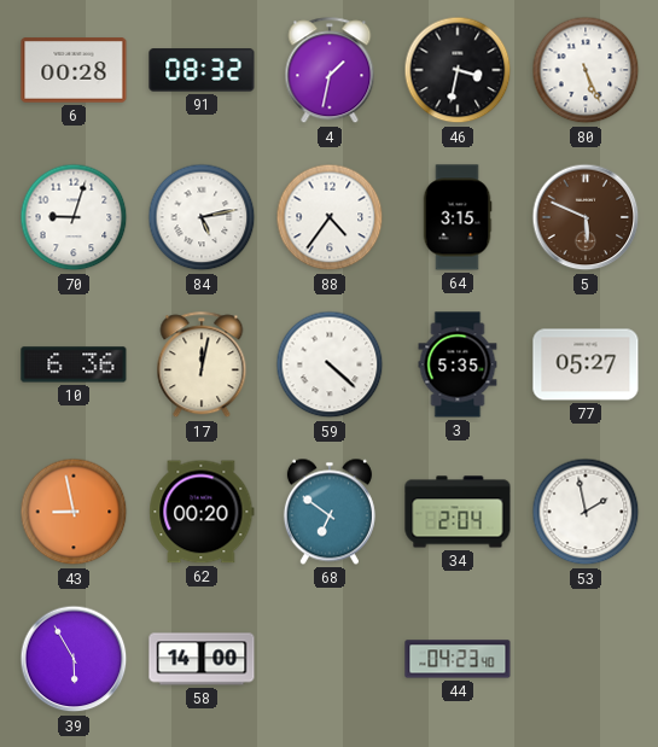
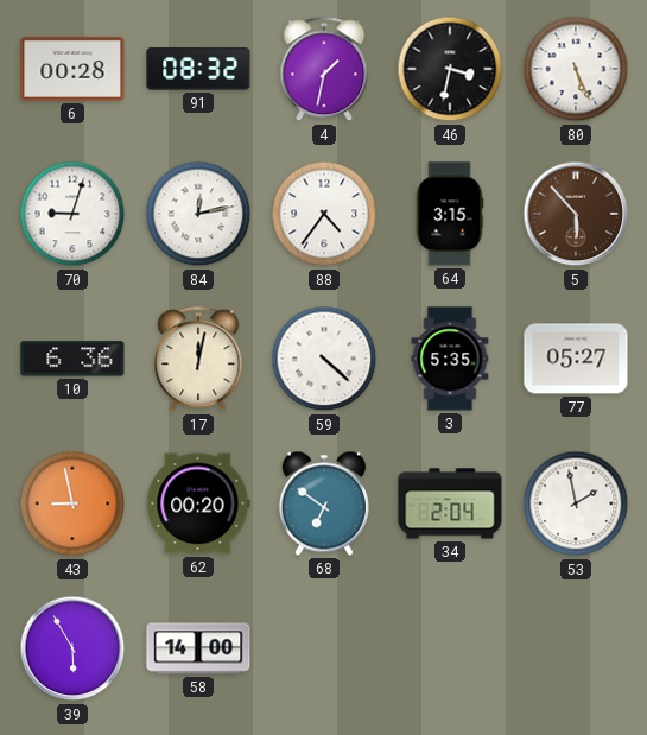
84: 5:13 -> 12:13
5: 5:49 -> 5:53
44: 04:23 -> none
